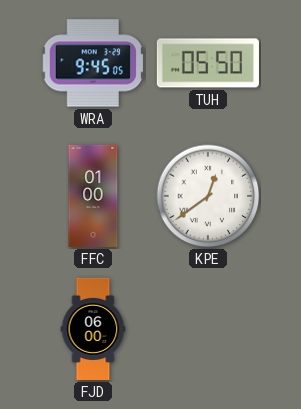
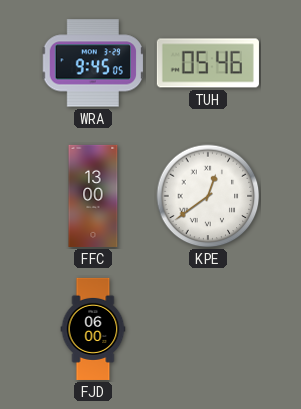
TUH: 05:50 -> 05:46
FFC: 01:00 -> 13:00
